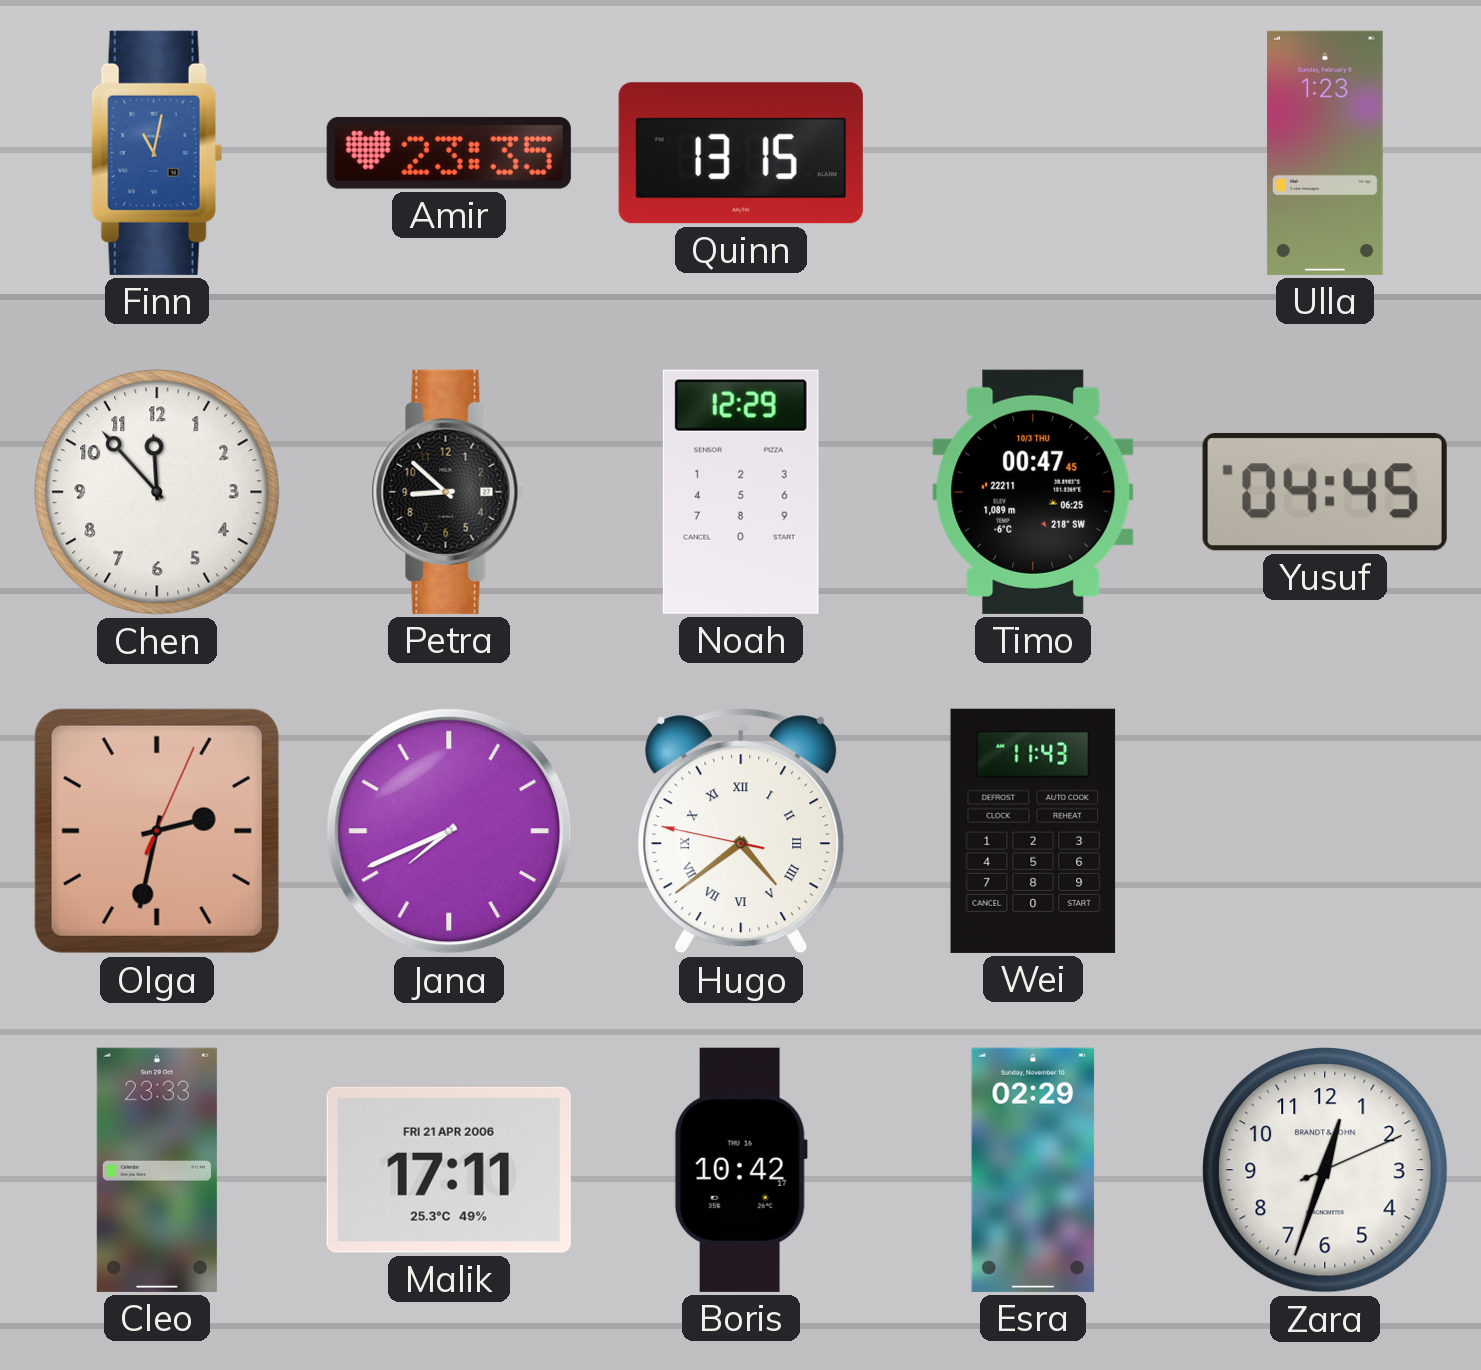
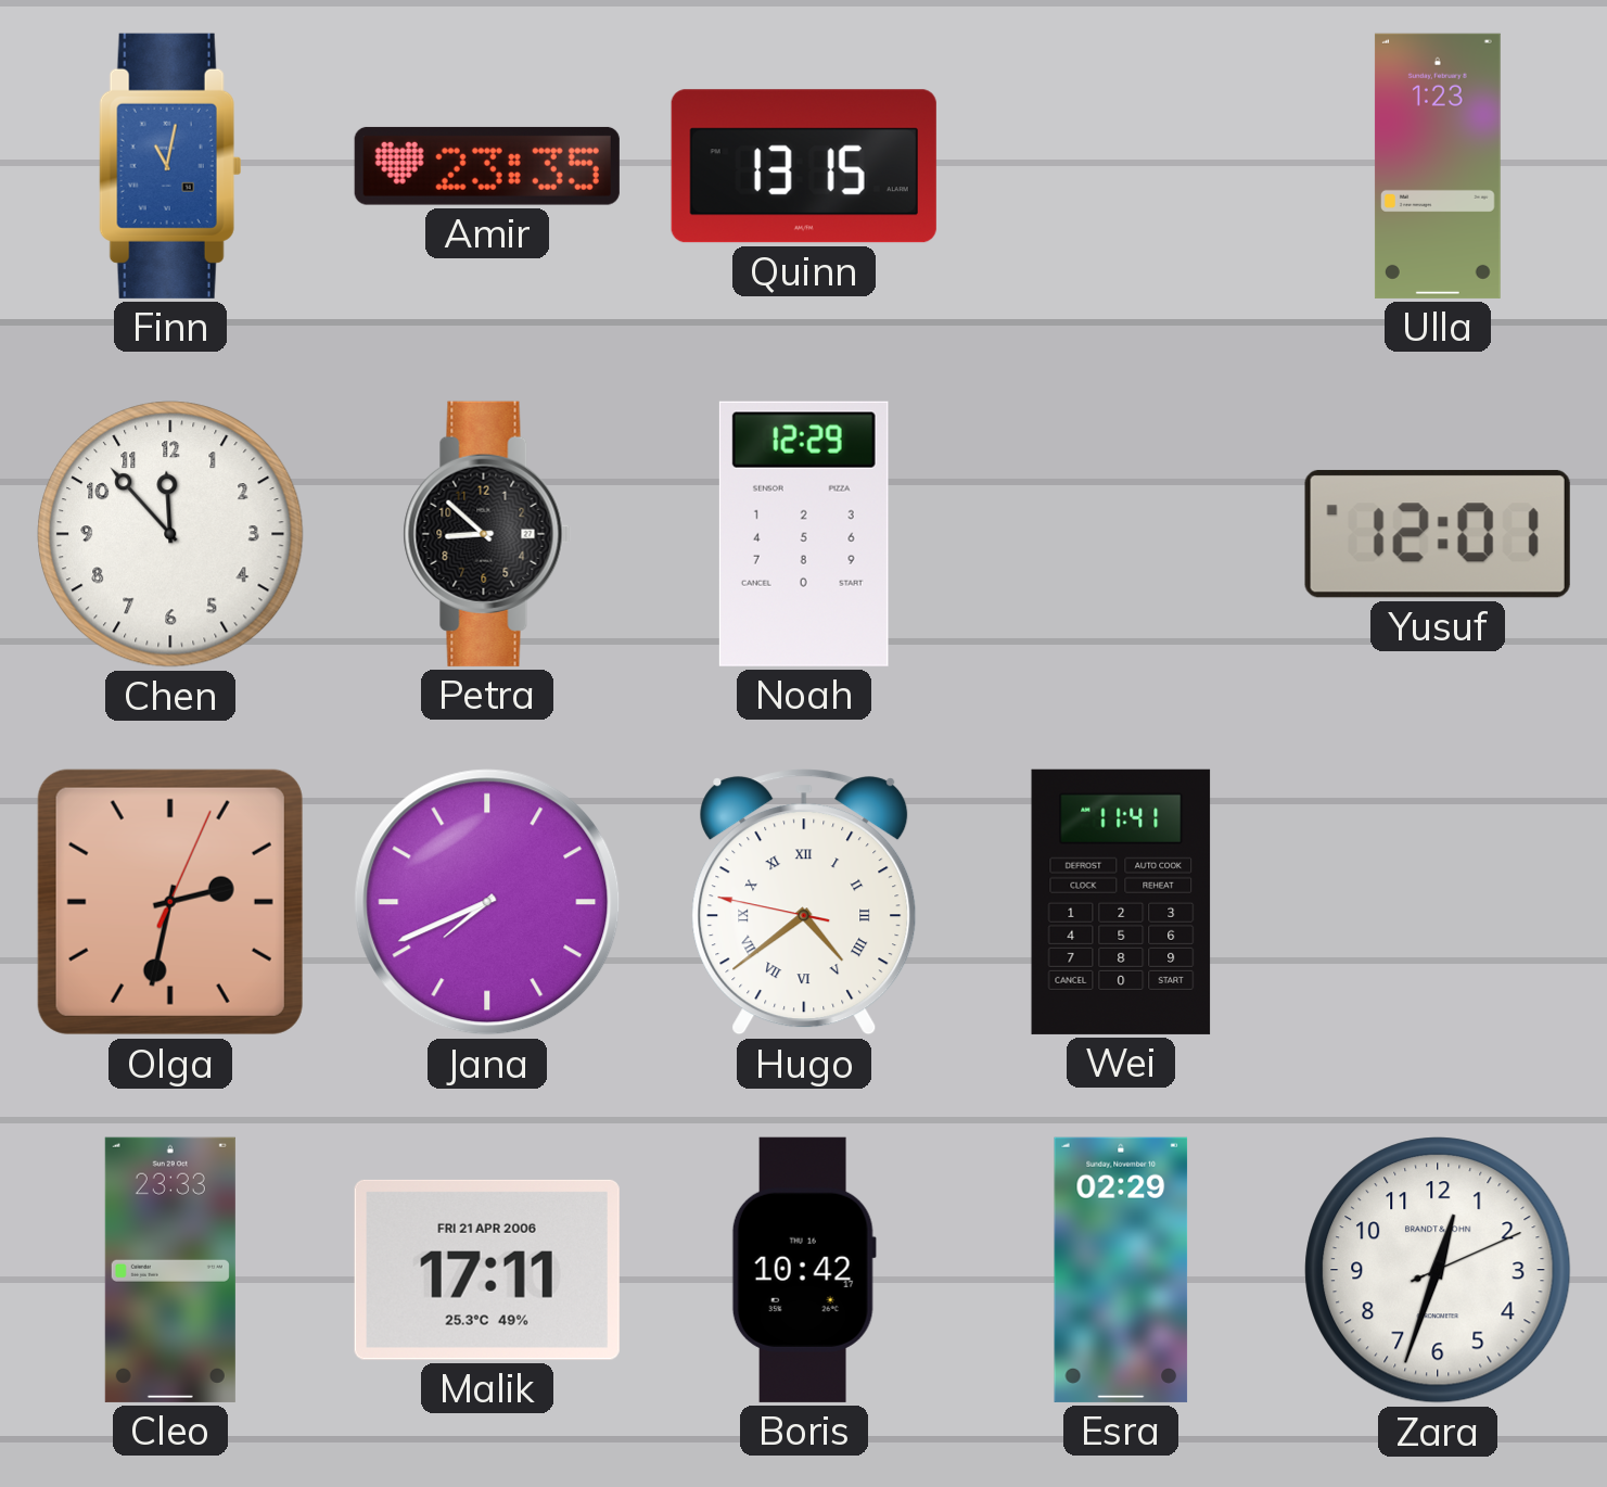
Timo: 00:47 -> none
Yusuf: 04:45 -> 12:01
Wei: 11:43 -> 11:41
